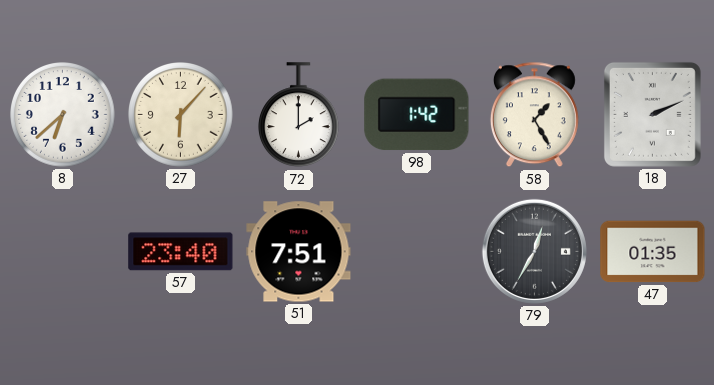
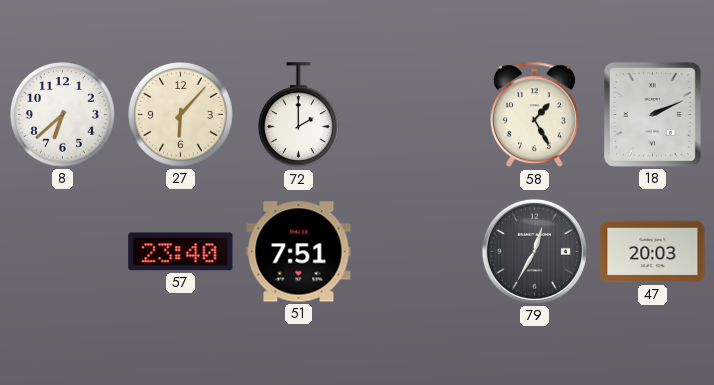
98: 1:42 -> none
47: 01:35 -> 20:03
